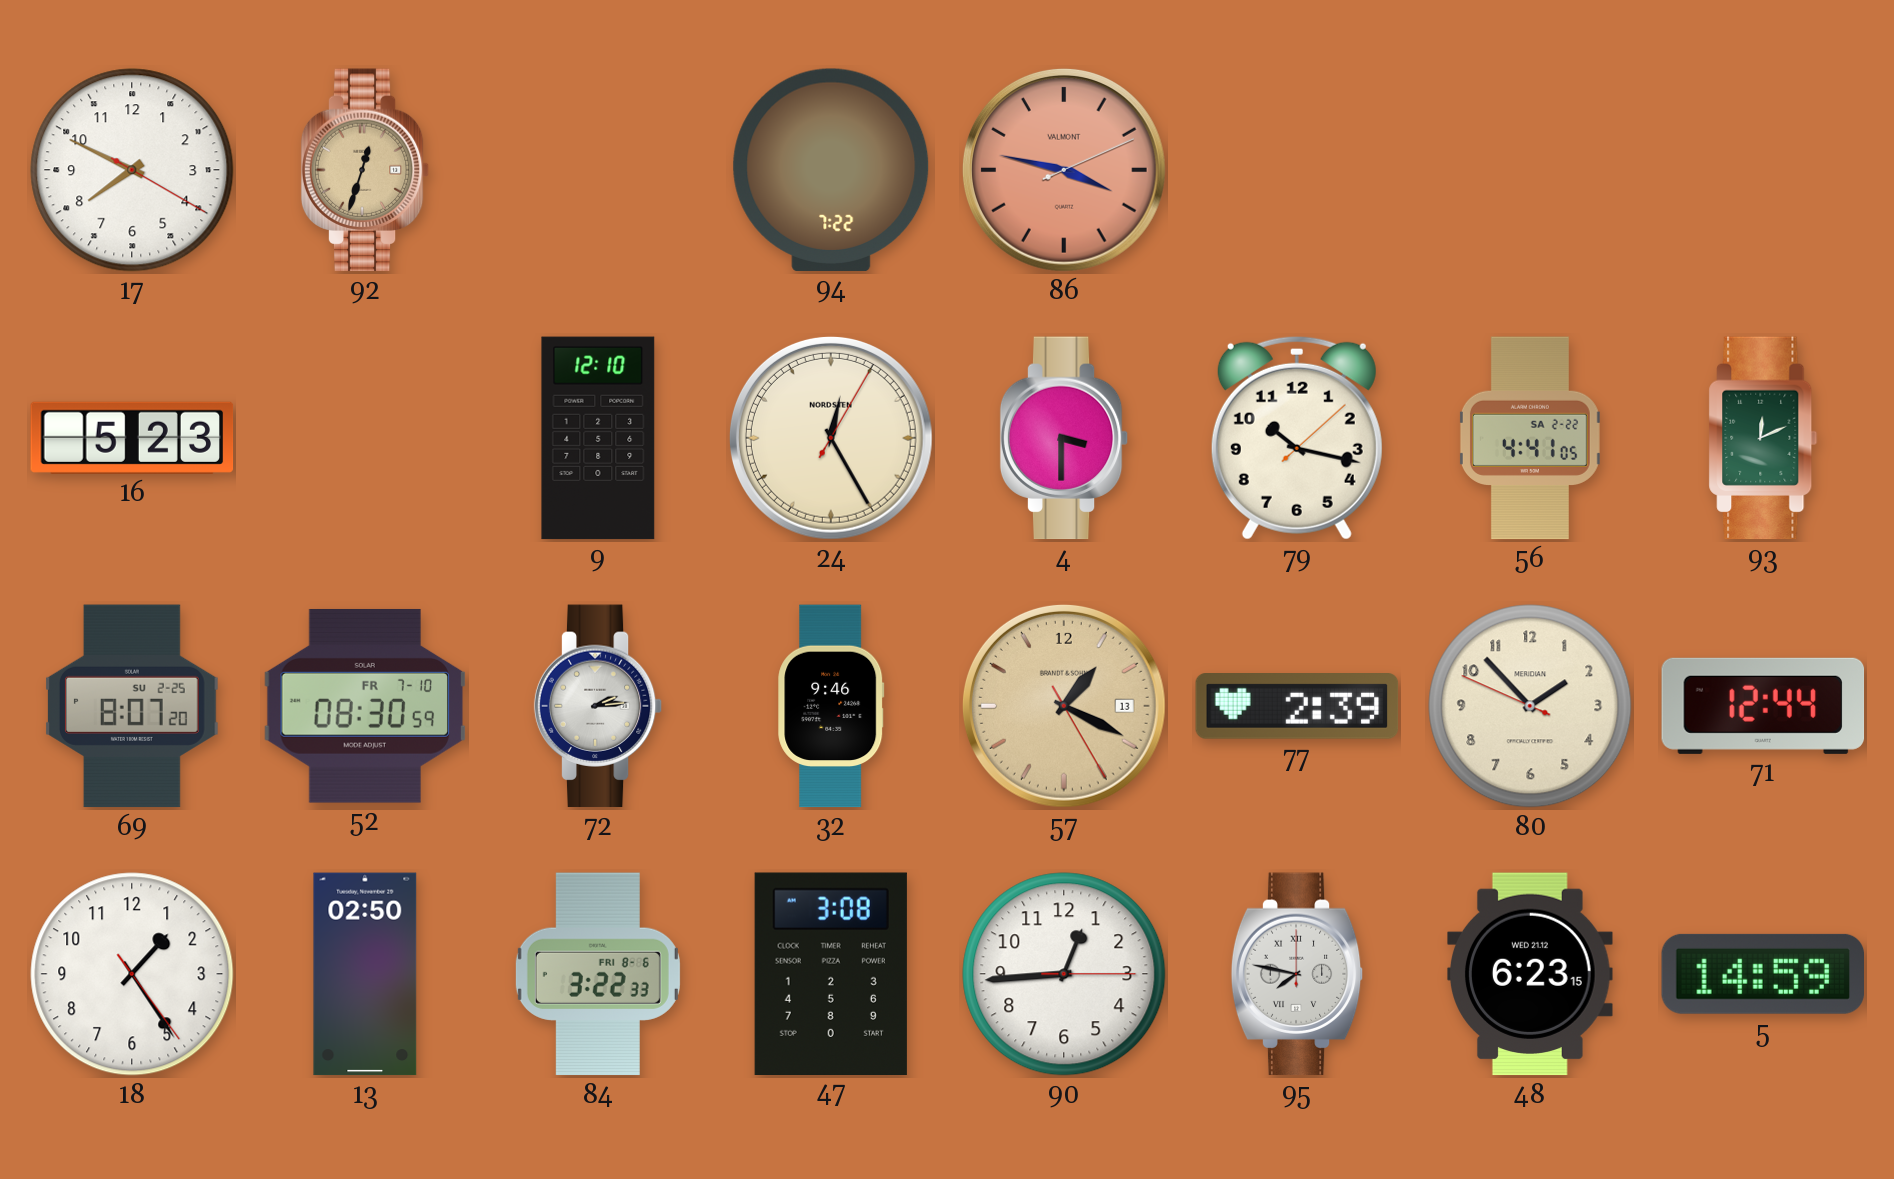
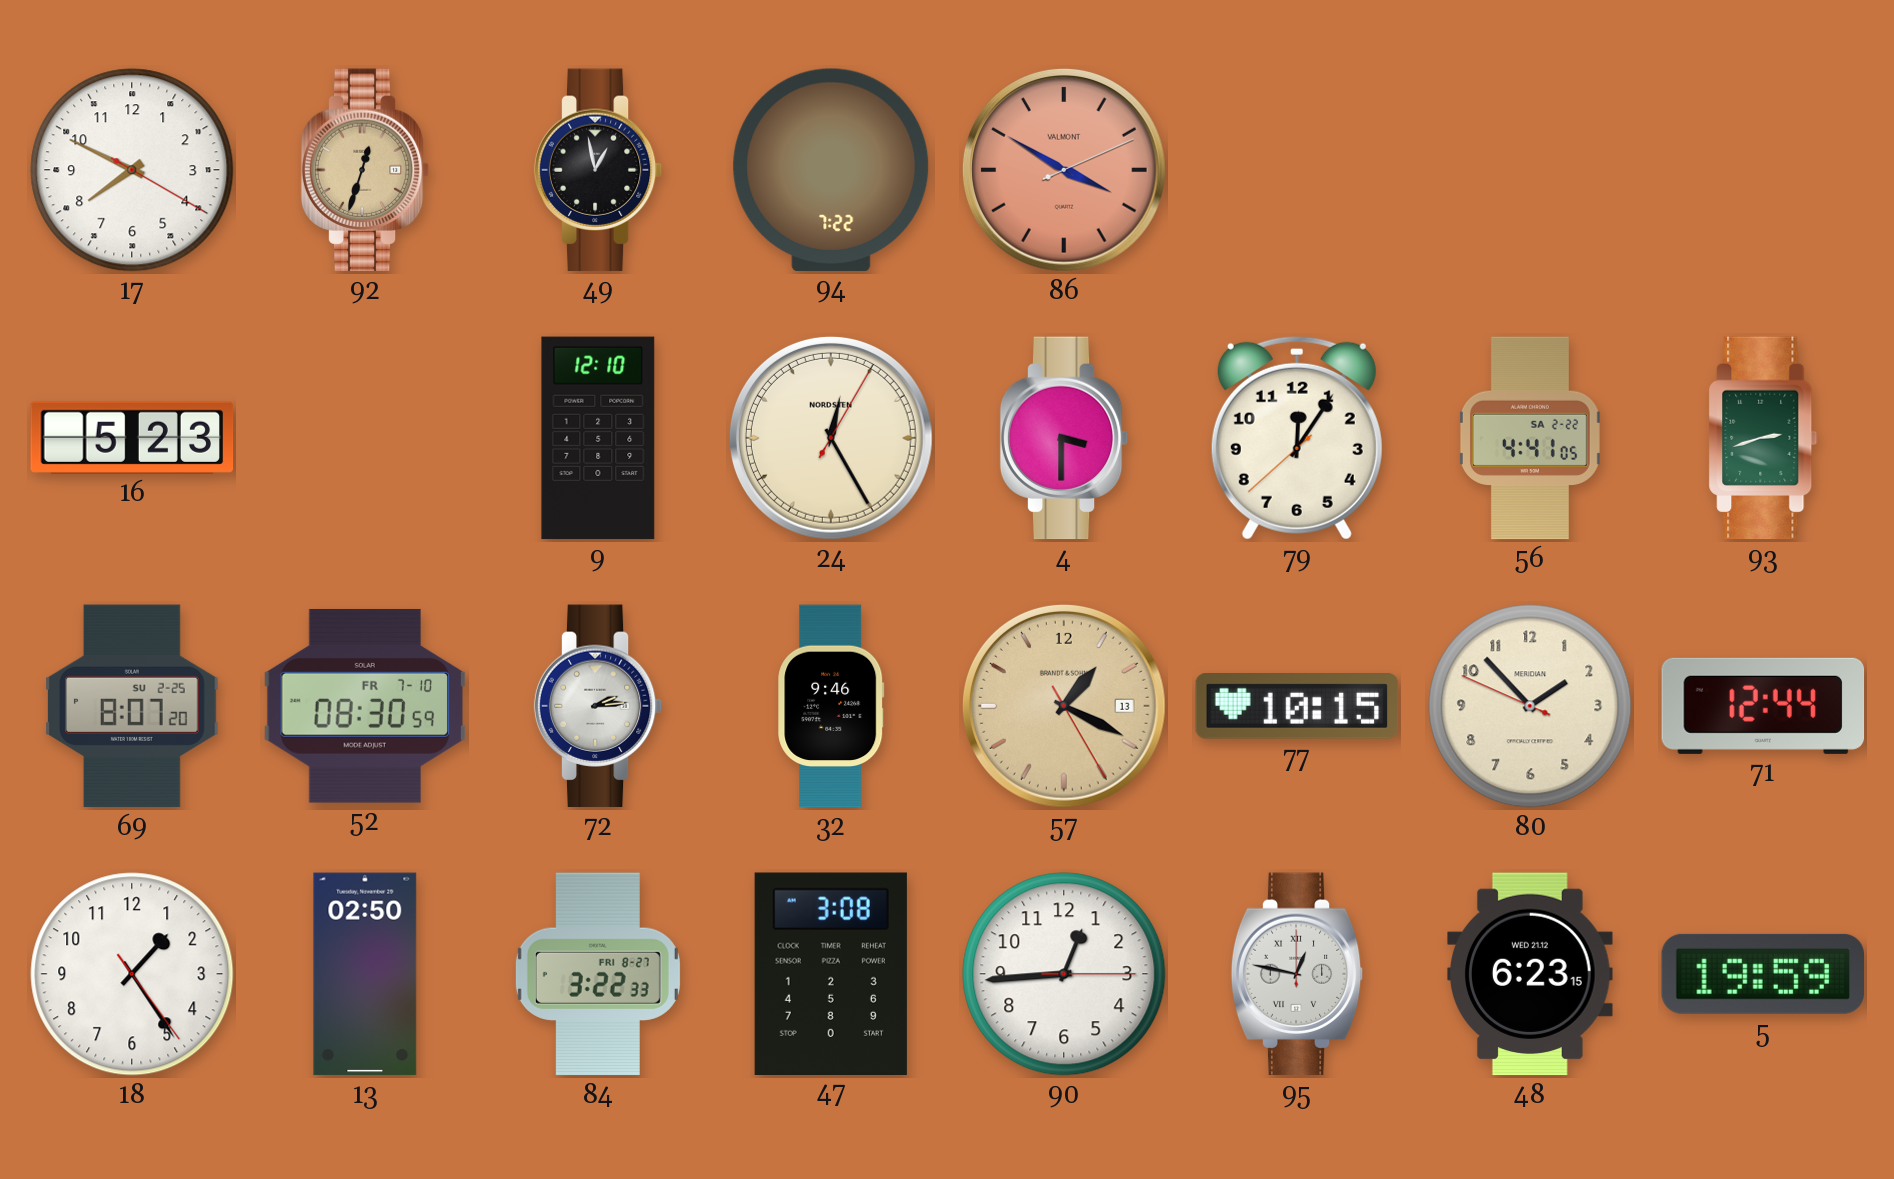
49: none -> 12:58
86: 3:47 -> 3:50
79: 10:17 -> 12:05
93: 12:11 -> 2:42
77: 2:39 -> 10:15
84 date: FRI 8-6 -> FRI 8-27
95: 7:47 -> 12:47
5: 14:59 -> 19:59
